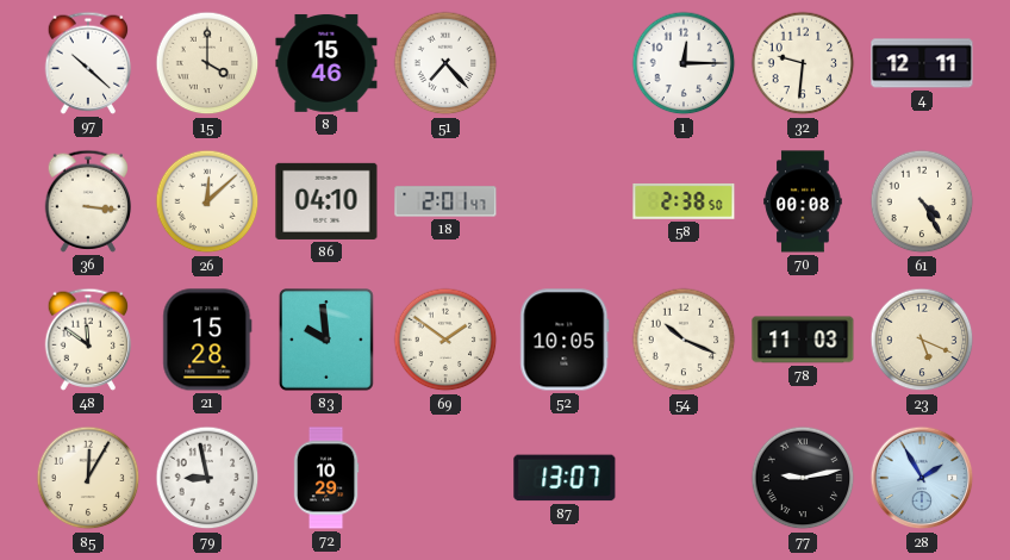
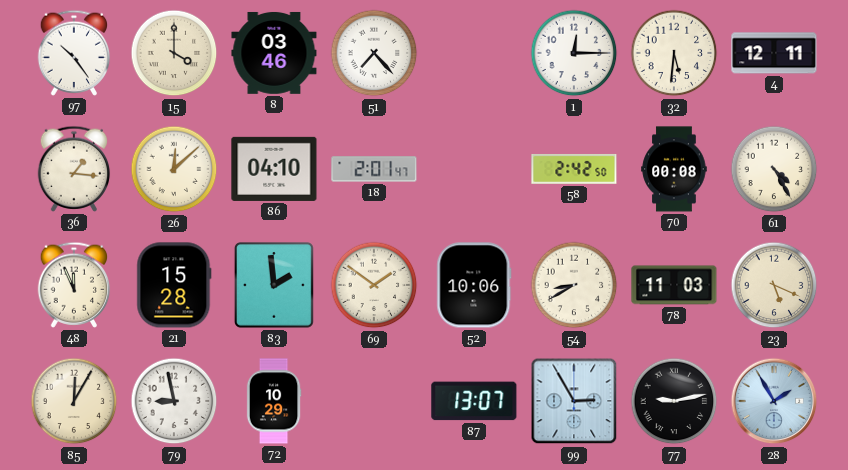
97: 10:22 -> 10:24
8: 15:46 -> 03:46
32: 9:31 -> 5:31
36: 3:16 -> 1:16
58: 2:38 -> 2:42
48: 11:51 -> 11:56
83: 9:59 -> 1:59
52: 10:05 -> 10:06
54: 10:19 -> 8:40
99: none -> 2:55
